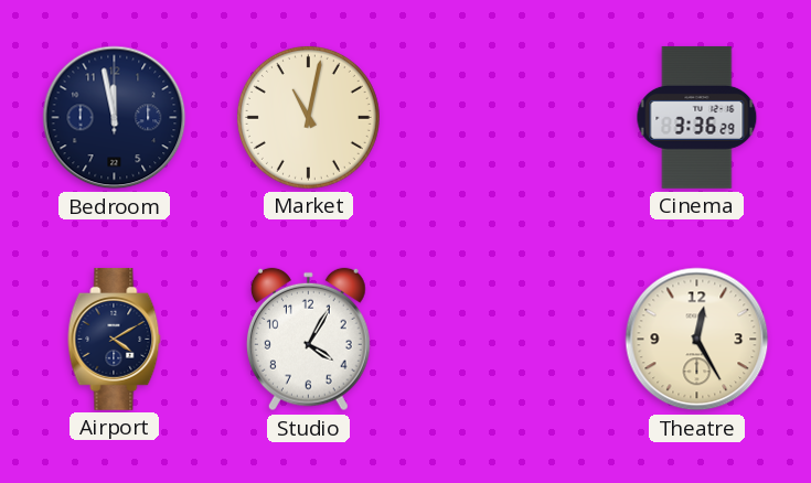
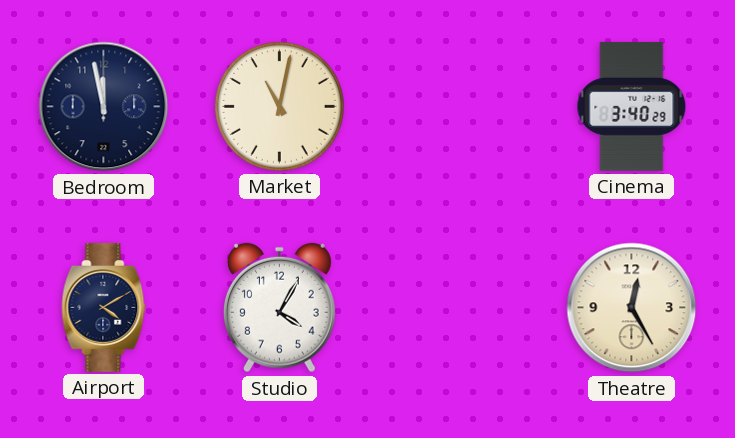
Cinema: 3:36 -> 3:40
